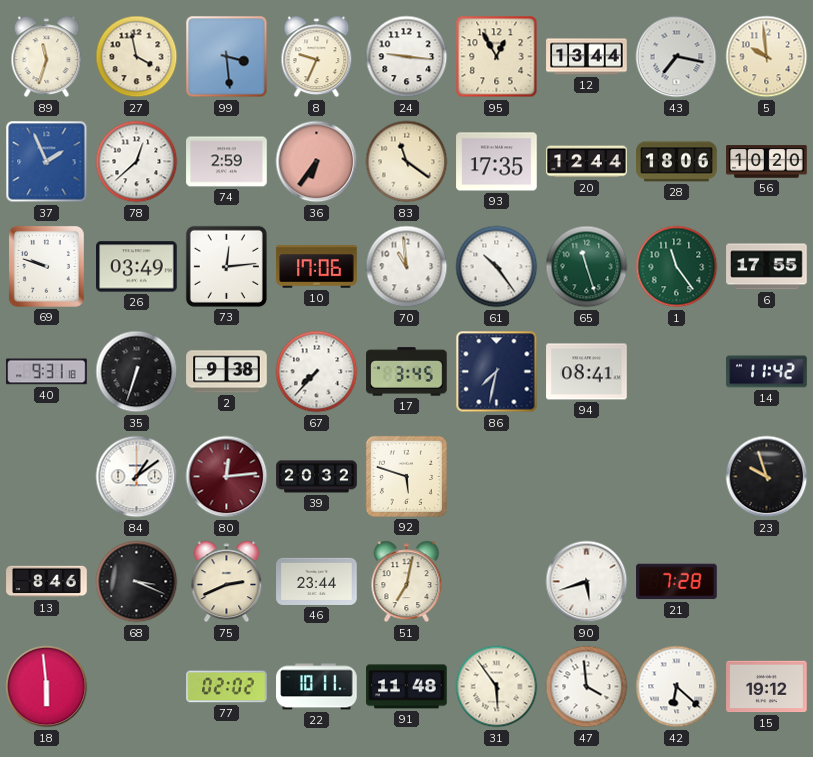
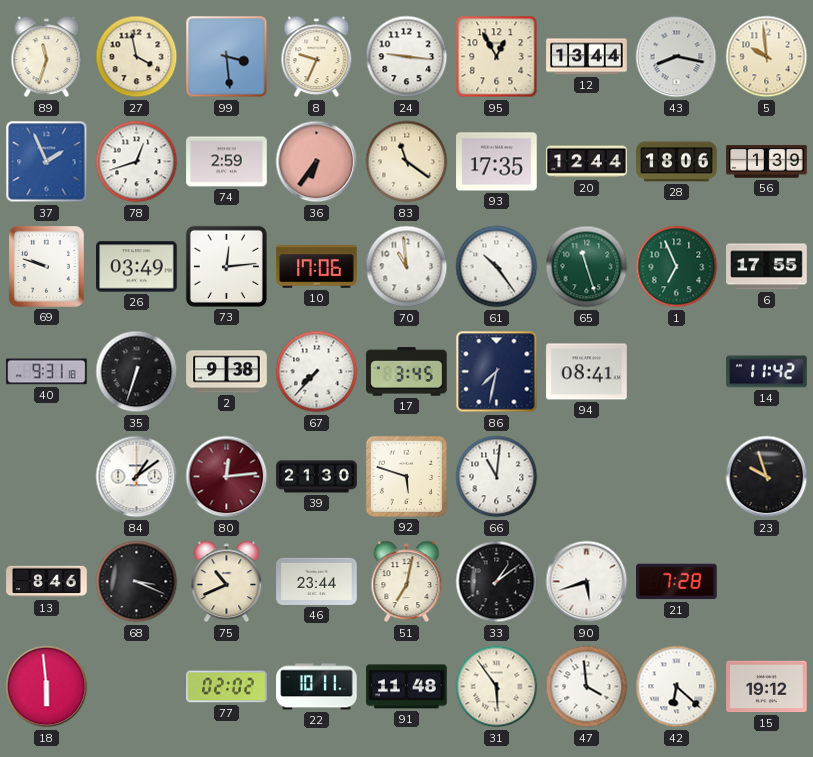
43: 7:17 -> 8:17
78: 12:38 -> 12:42
56: 10:20 -> 1:39
1: 11:24 -> 6:56
39: 20:32 -> 21:30
66: none -> 11:01
75: 2:41 -> 10:41
33: none -> 1:09
